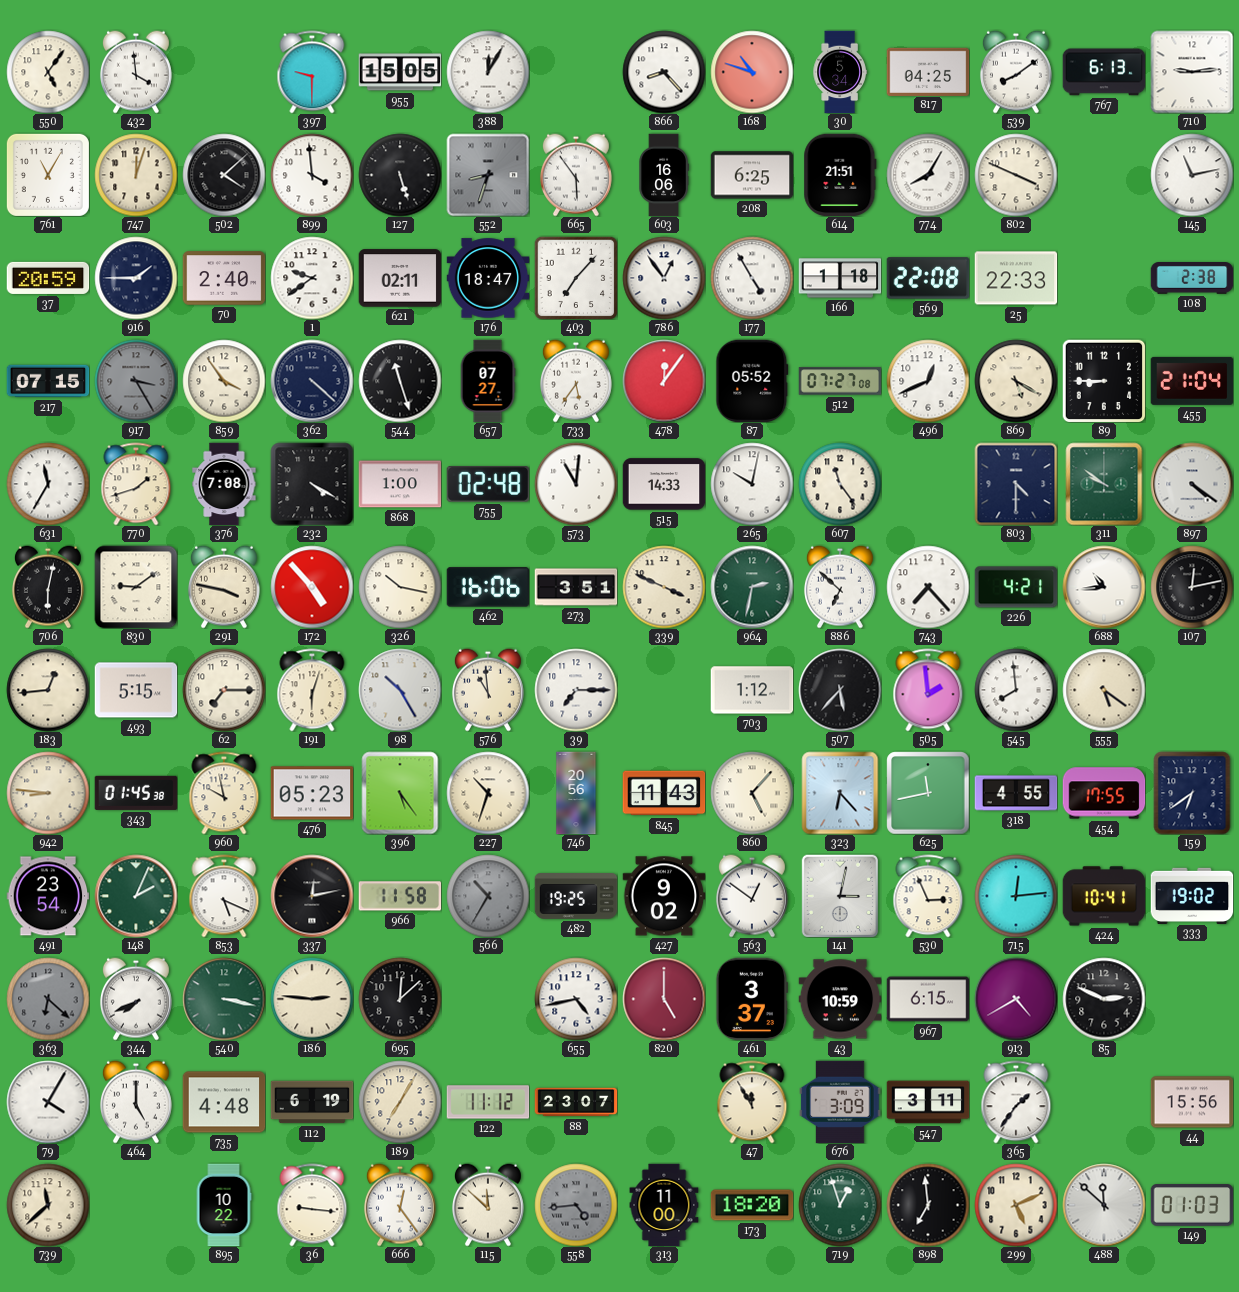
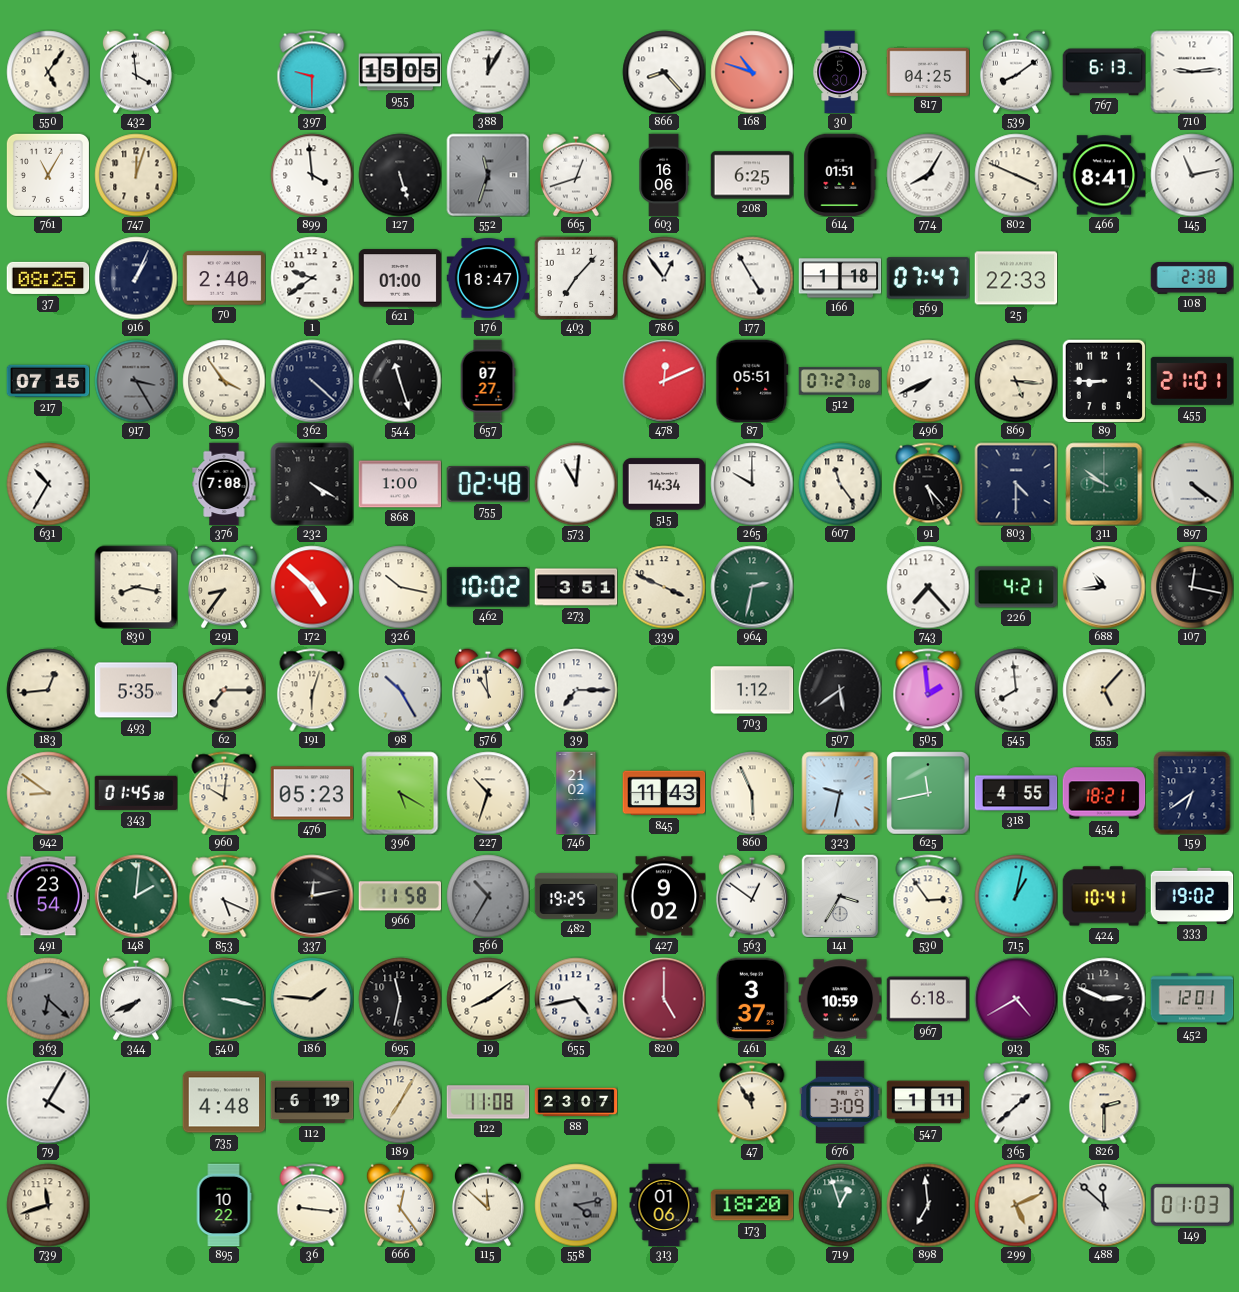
30: 5:34 -> 5:30
502: 4:08 -> none
552: 8:33 -> 11:33
665: 5:54 -> 12:42
614: 21:51 -> 01:51
466: none -> 8:41
37: 20:59 -> 08:25
916: 1:45 -> 1:04
621: 02:11 -> 01:00
569: 22:08 -> 07:47
733: 5:36 -> none
478: 12:06 -> 12:11
87: 05:52 -> 05:51
496: 12:41 -> 7:41
869: 5:20 -> 5:16
455: 21:04 -> 21:01
631: 11:35 -> 10:35
770: 1:42 -> none
515: 14:33 -> 14:34
265: 10:02 -> 10:00
91: none -> 5:23
706: 6:02 -> none
830: 9:09 -> 8:17
291: 3:47 -> 8:36
172: 4:53 -> 4:52
462: 16:06 -> 10:02
886: 6:52 -> none
107: 12:13 -> 12:17
493: 5:15 -> 5:35
507: 5:37 -> 5:39
555: 5:21 -> 5:07
942: 8:46 -> 8:51
960: 9:58 -> 10:01
396: 5:24 -> 5:20
746: 20:56 -> 21:02
860: 5:07 -> 5:56
323: 6:23 -> 9:32
454: 17:55 -> 18:21
148: 2:04 -> 2:01
141: 3:02 -> 3:35
530: 2:56 -> 2:54
715: 12:14 -> 1:02
186: 2:46 -> 1:46
695: 12:08 -> 11:32
19: none -> 8:09
967: 6:15 -> 6:18
452: none -> 12:01
464: 5:00 -> none
122: 11:12 -> 11:08
547: 3:11 -> 1:11
365: 1:36 -> 1:38
826: none -> 2:30
44: 15:56 -> none
739: 11:38 -> 11:42
558: 4:44 -> 4:13
313: 11:00 -> 01:06
